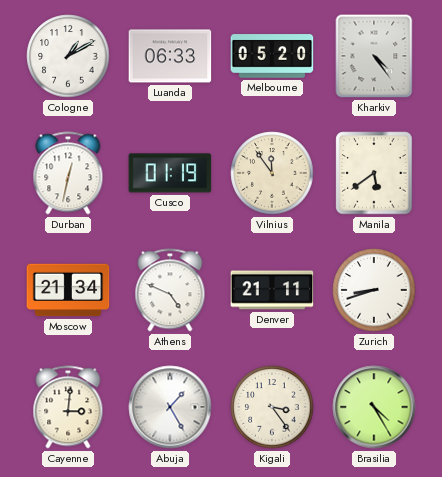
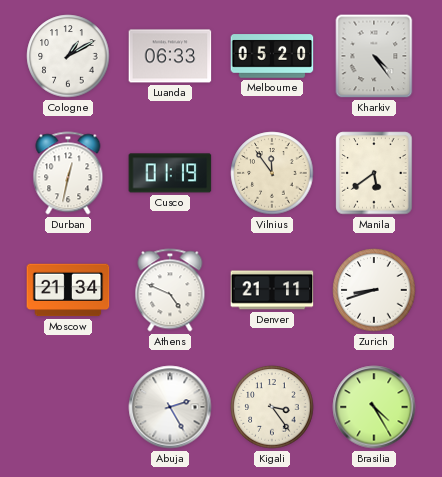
Cayenne: 3:01 -> none
Abuja: 1:25 -> 2:25
